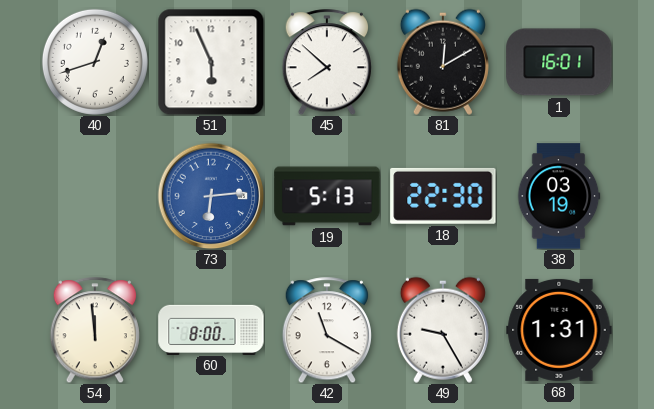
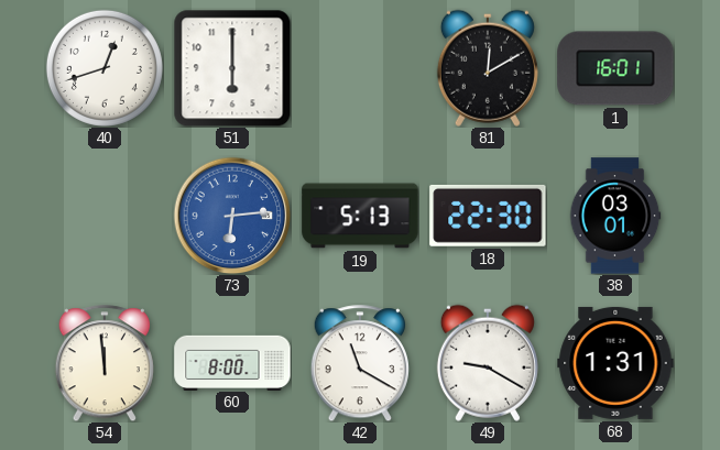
51: 5:56 -> 6:00
45: 7:52 -> none
38: 03:19 -> 03:01
49: 9:25 -> 9:20
